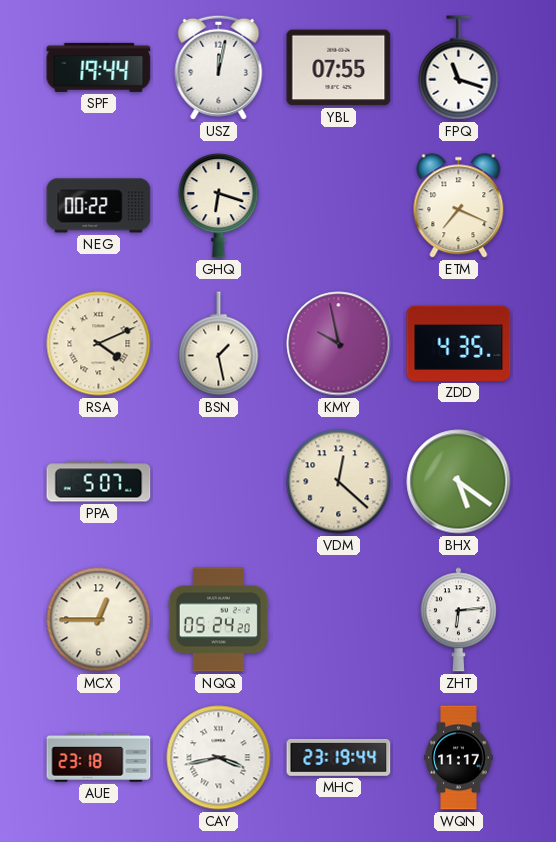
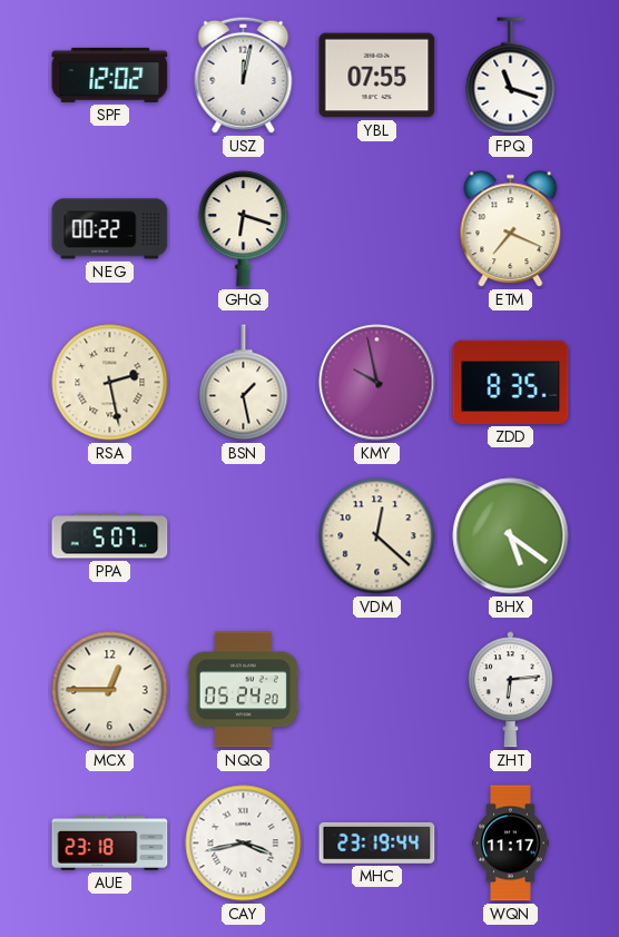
SPF: 19:44 -> 12:02
RSA: 4:11 -> 2:28
ZDD: 4:35 -> 8:35
